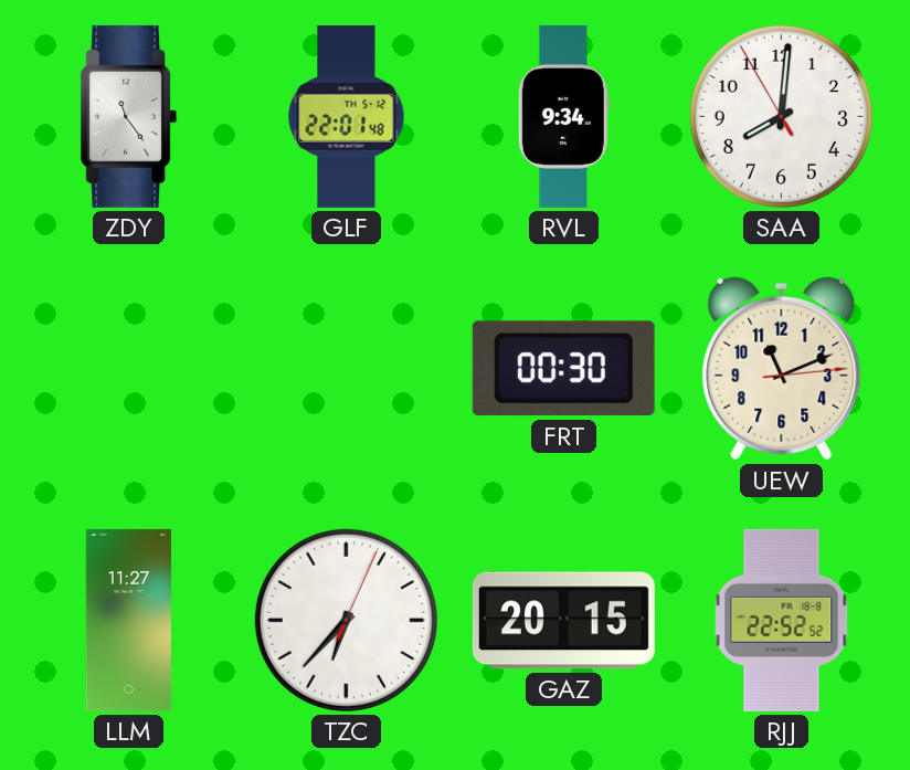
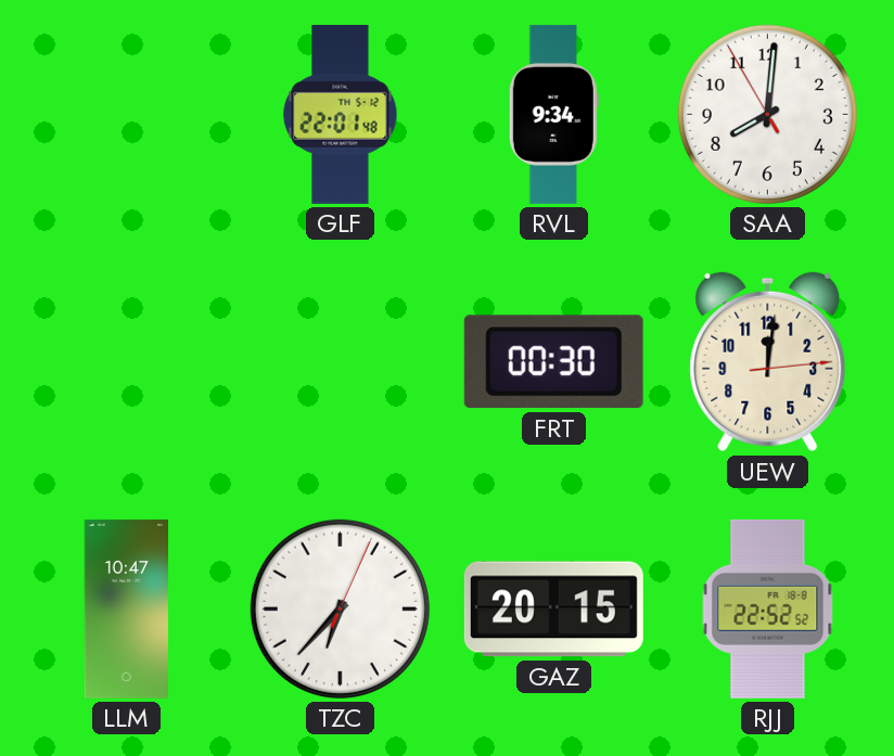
ZDY: 11:24 -> none
UEW: 11:11 -> 12:01
LLM: 11:27 -> 10:47
